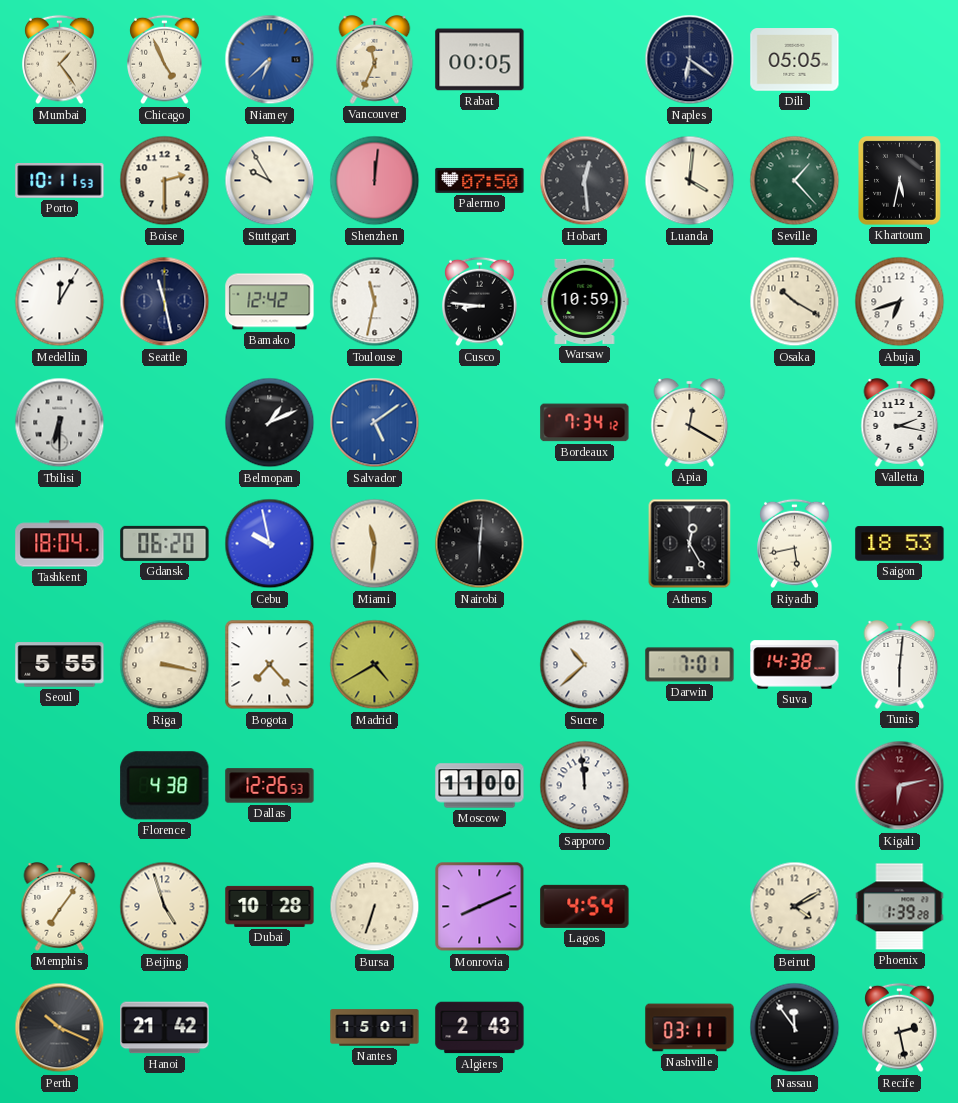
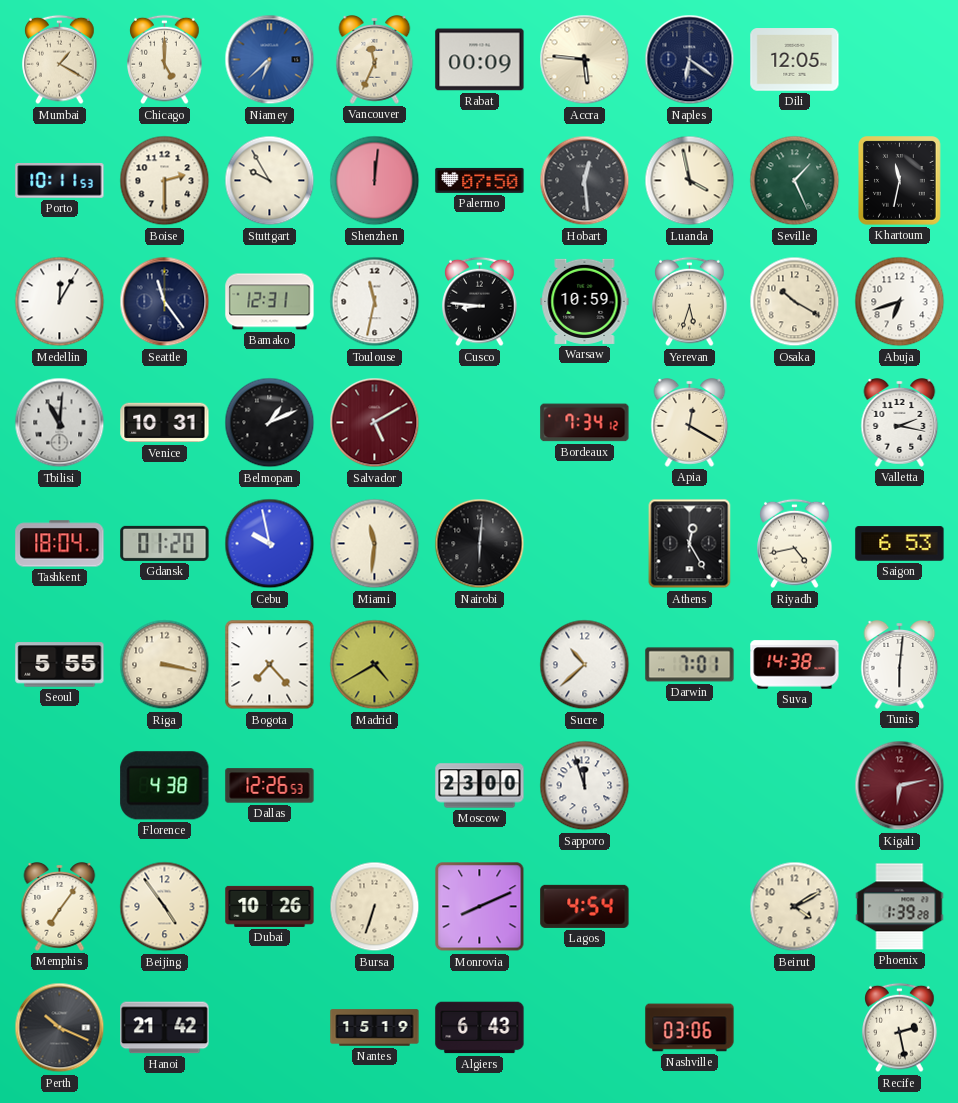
Mumbai: 1:24 -> 1:20
Chicago: 4:56 -> 5:00
Rabat: 00:05 -> 00:09
Accra: none -> 5:46
Dili: 05:05 -> 12:05
Luanda: 4:01 -> 3:58
Seville: 1:23 -> 1:26
Khartoum: 5:32 -> 11:32
Seattle: 11:28 -> 11:24
Bamako: 12:42 -> 12:31
Yerevan: none -> 5:33
Tbilisi: 6:30 -> 11:01
Venice: none -> 10:31
Salvador: 5:09 -> 5:10
Salvador dial: blue -> burgundy
Gdansk: 06:20 -> 01:20
Riyadh: 5:43 -> 4:43
Saigon: 18:53 -> 6:53
Moscow: 11:00 -> 23:00
Sapporo: 11:59 -> 11:57
Beijing: 4:57 -> 4:54
Dubai: 10:28 -> 10:26
Nantes: 15:01 -> 15:19
Algiers: 2:43 -> 6:43
Nashville: 03:11 -> 03:06
Nassau: 11:54 -> none
